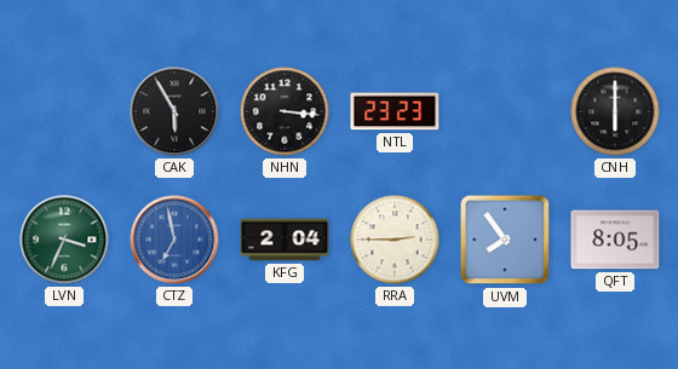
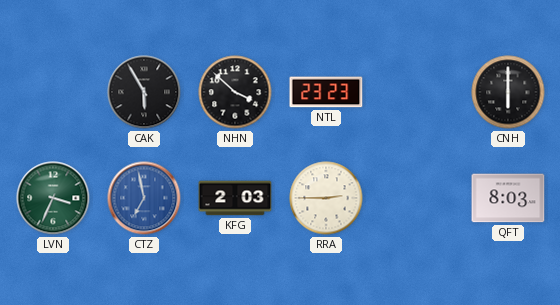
NHN: 3:16 -> 3:52
KFG: 2:04 -> 2:03
UVM: 7:54 -> none
QFT: 8:05 -> 8:03
